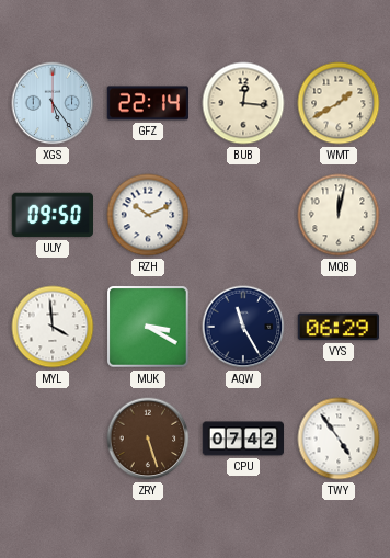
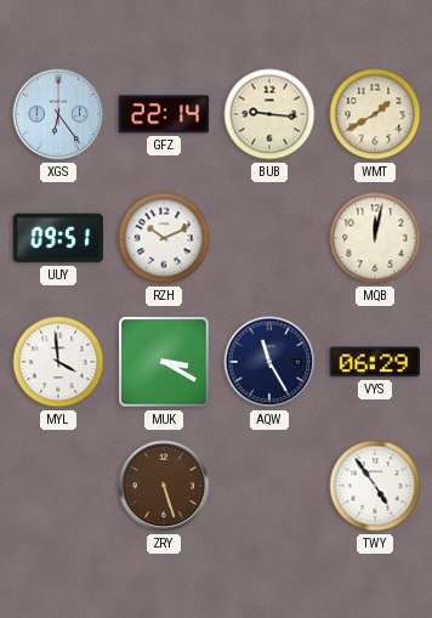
XGS: 5:24 -> 6:24
BUB: 12:16 -> 9:16
UUY: 09:50 -> 09:51
CPU: 07:42 -> none
